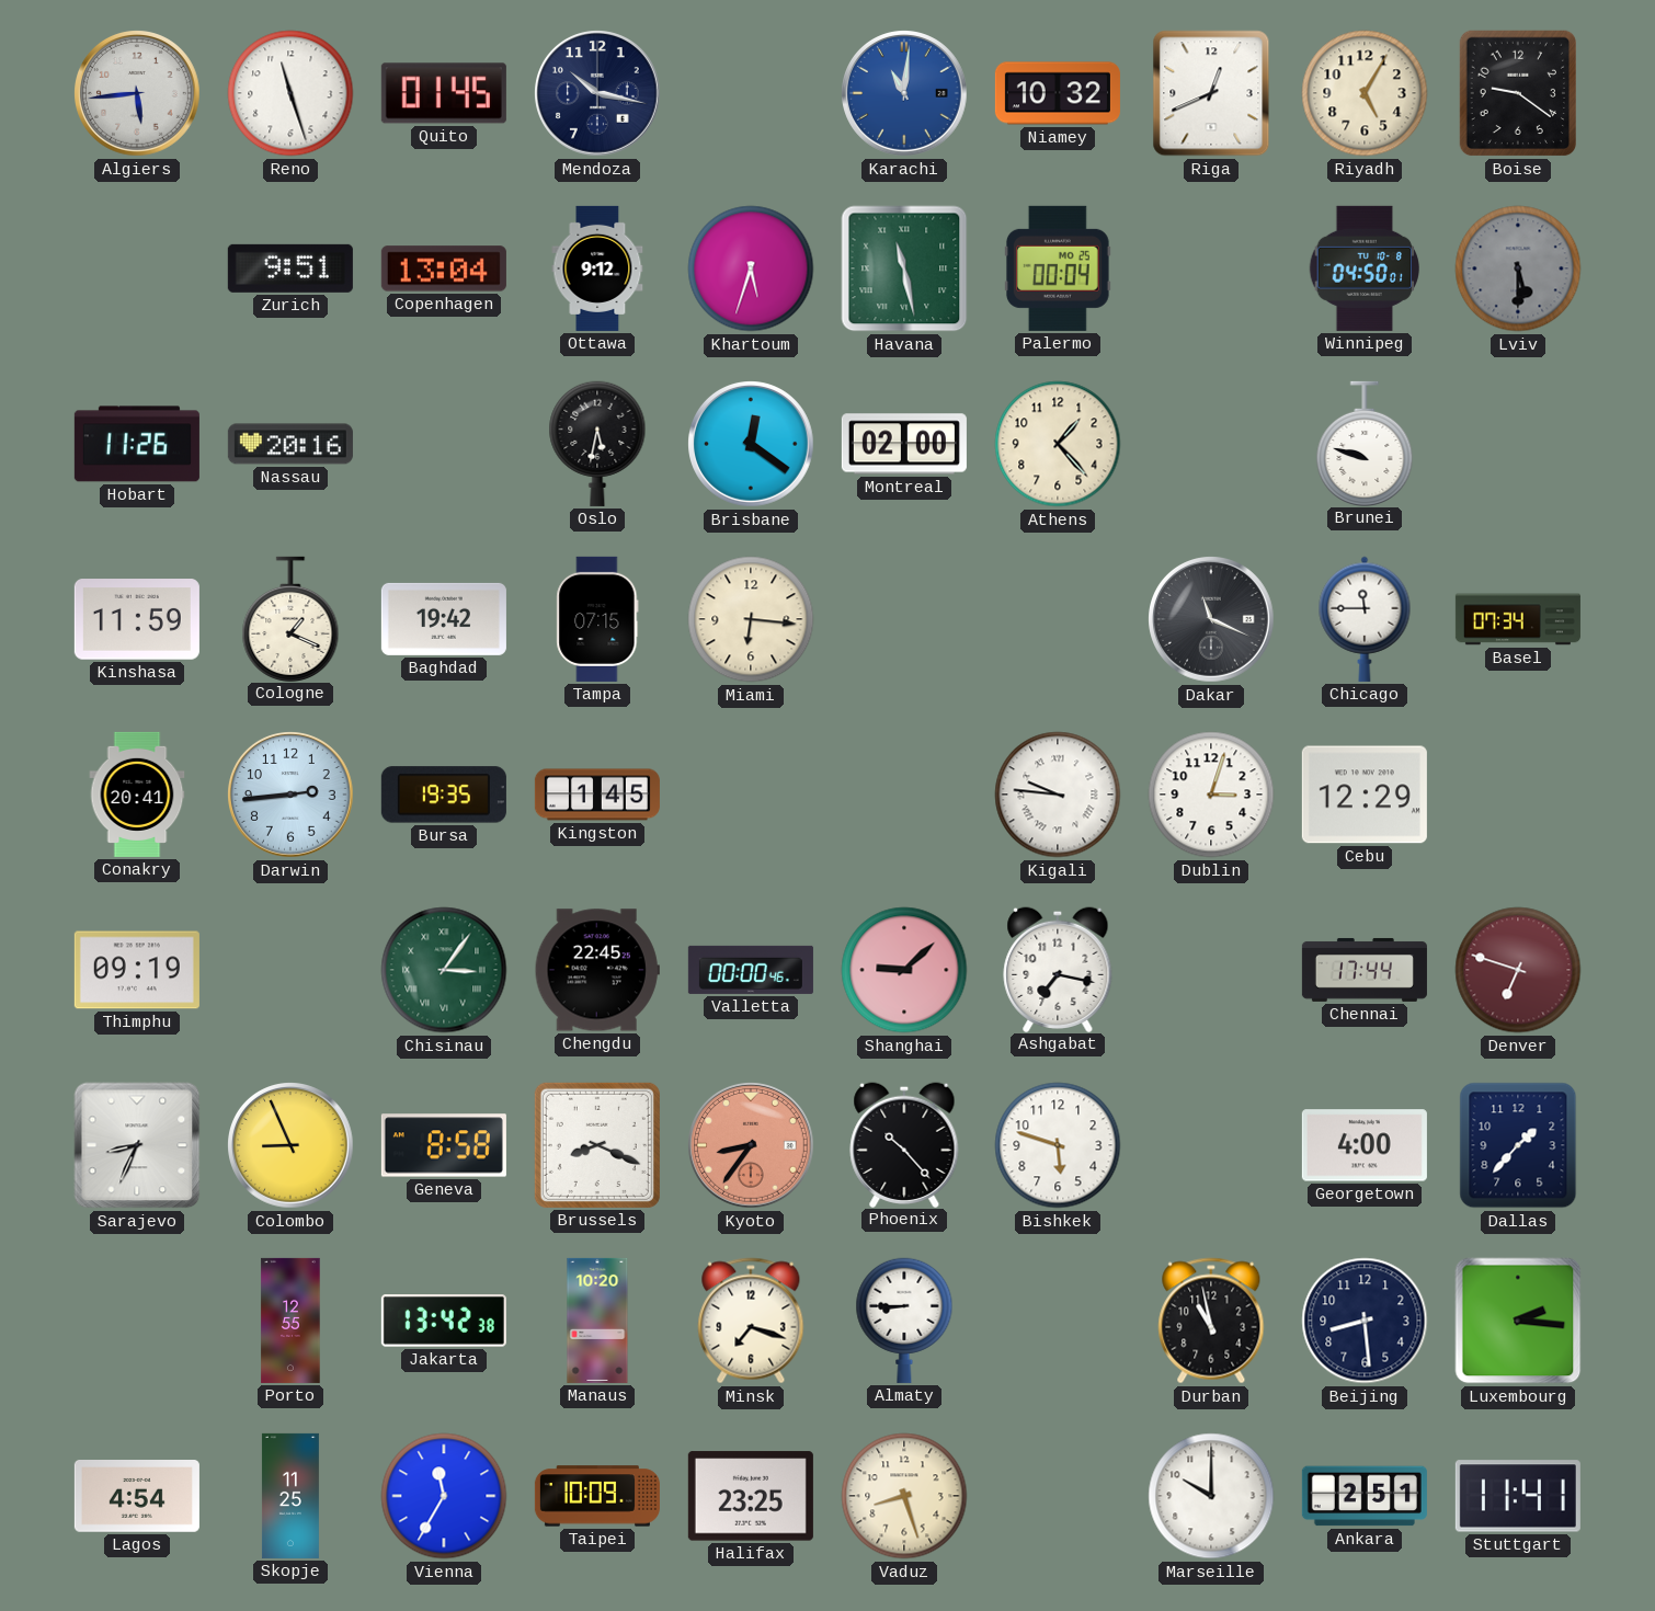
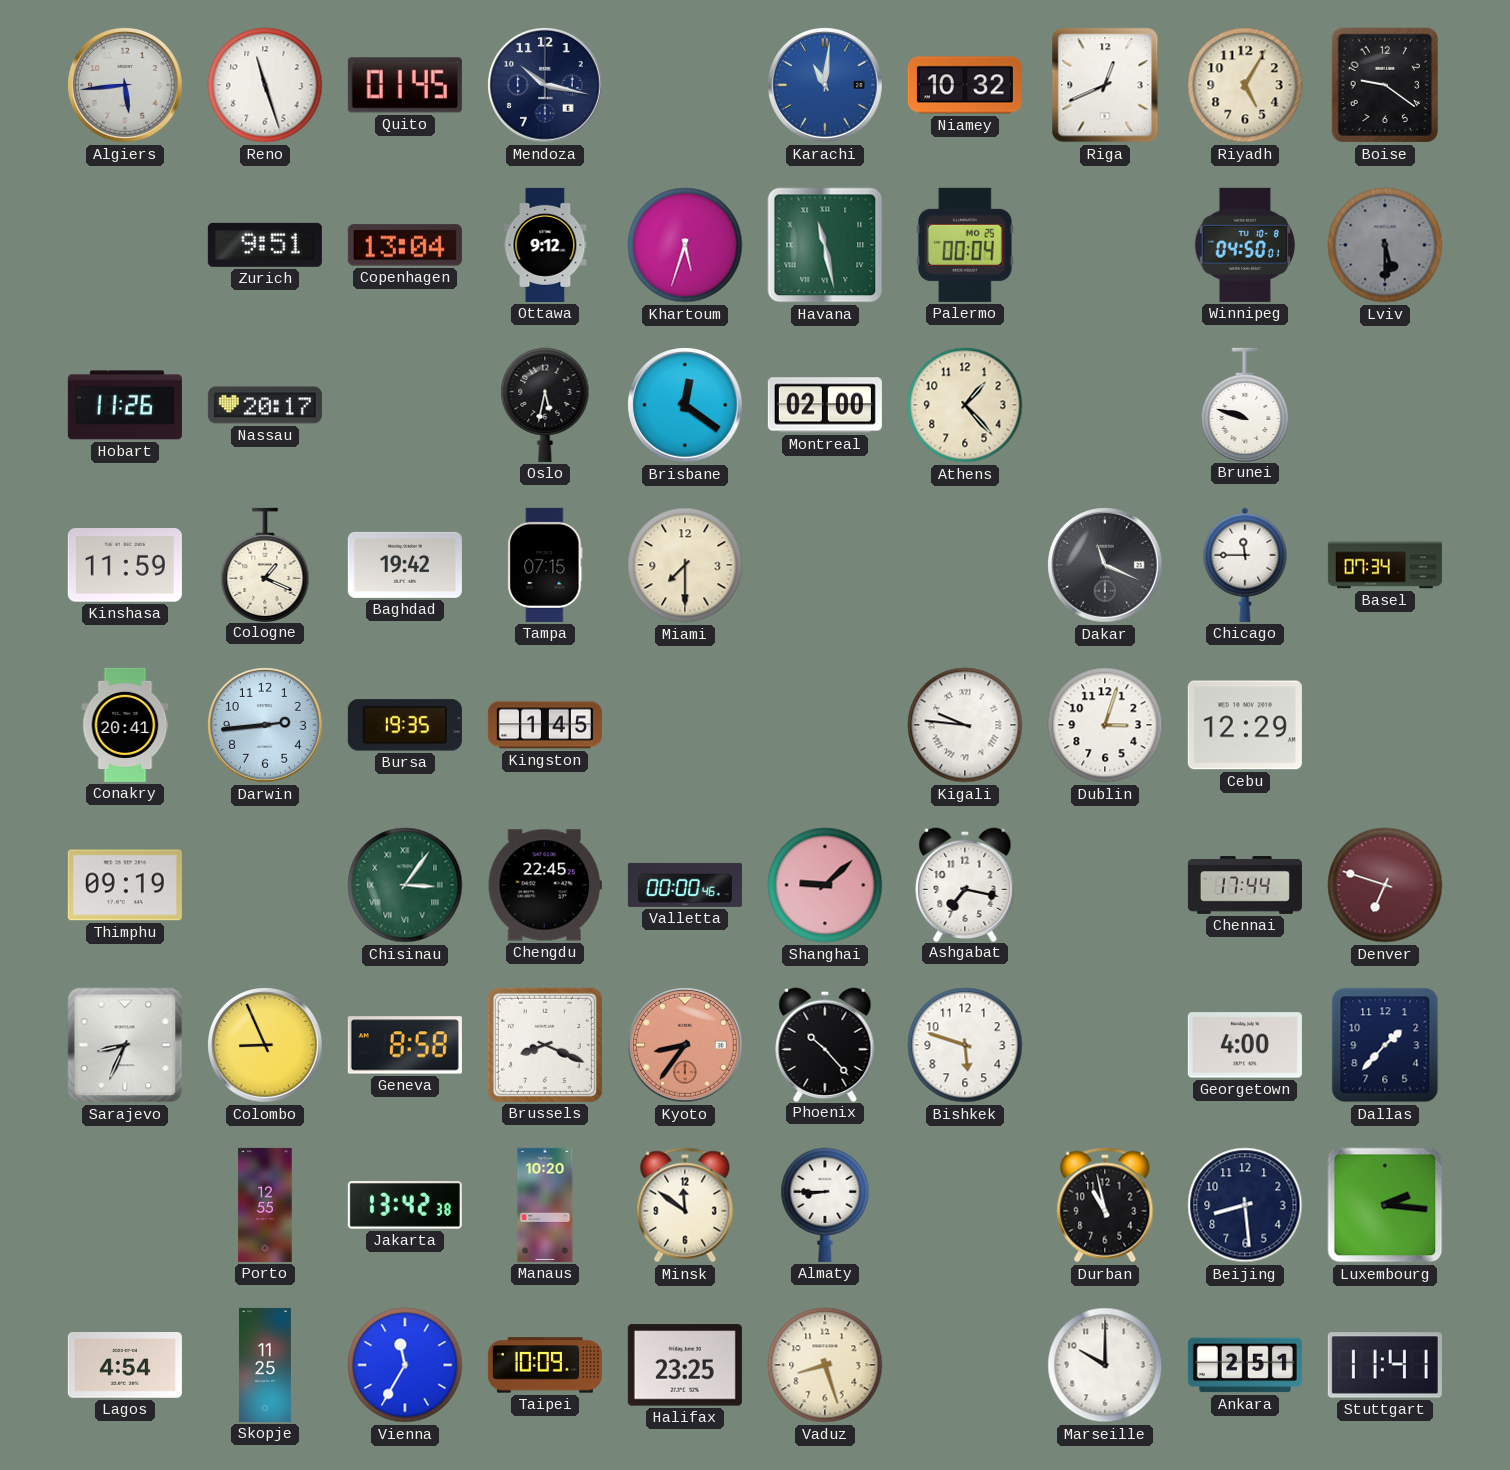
Nassau: 20:16 -> 20:17
Miami: 6:16 -> 7:30
Minsk: 7:18 -> 11:51
